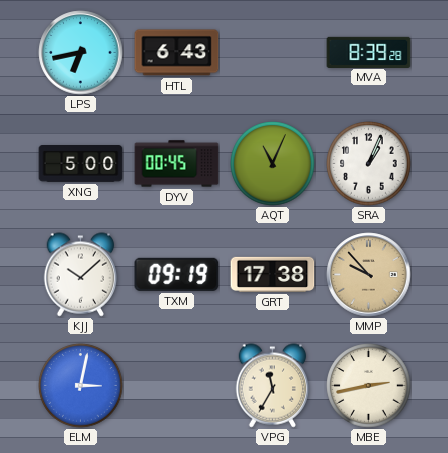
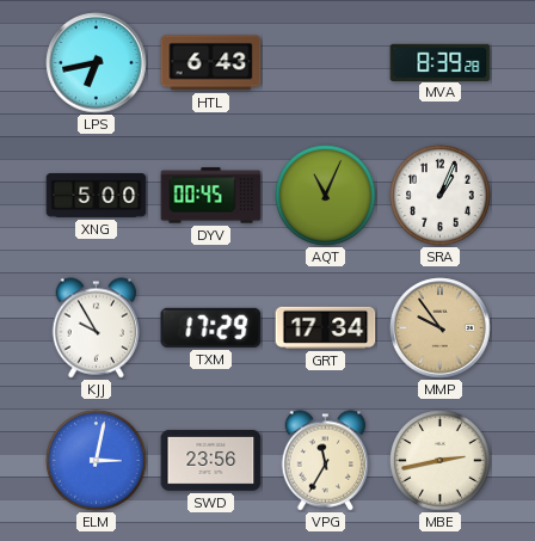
KJJ: 10:08 -> 9:55
TXM: 09:19 -> 17:29
GRT: 17:38 -> 17:34
MMP: 9:53 -> 9:54
SWD: none -> 23:56
